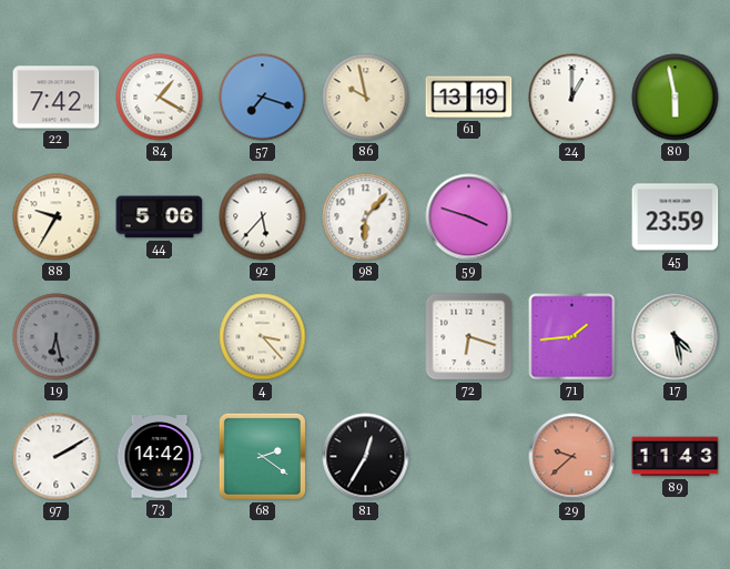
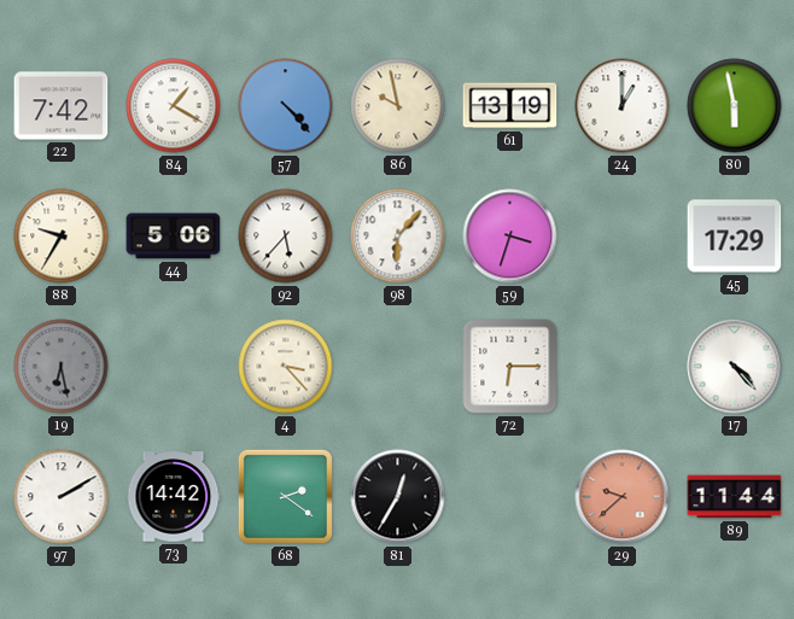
57: 7:18 -> 4:23
59: 3:48 -> 3:33
45: 23:59 -> 17:29
72: 6:18 -> 6:15
71: 1:44 -> none
17: 4:28 -> 4:23
89: 11:43 -> 11:44
